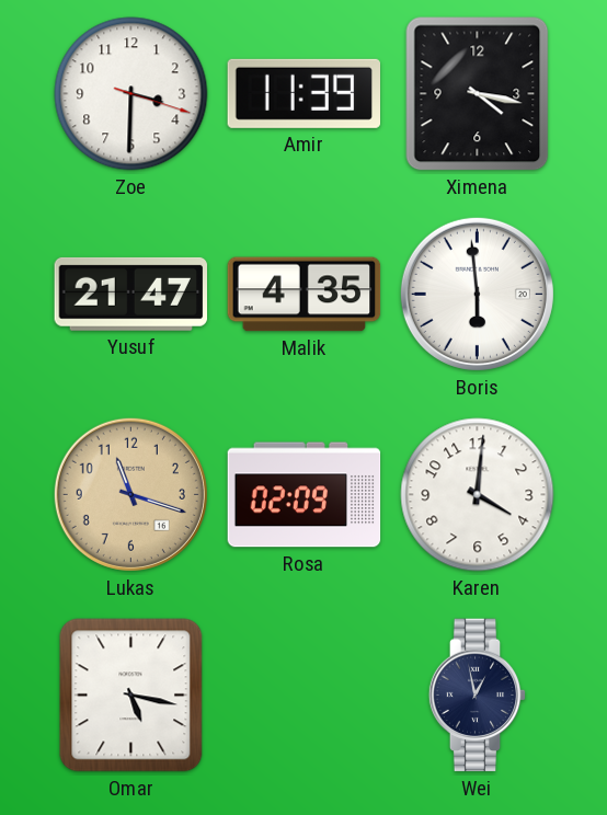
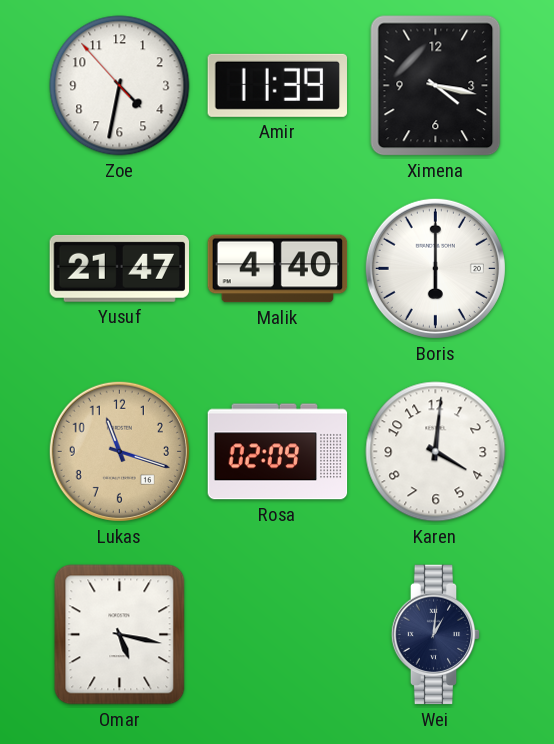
Zoe: 3:30 -> 4:31
Malik: 4:35 -> 4:40
Boris: 5:59 -> 6:00
Wei: 12:58 -> 1:01
